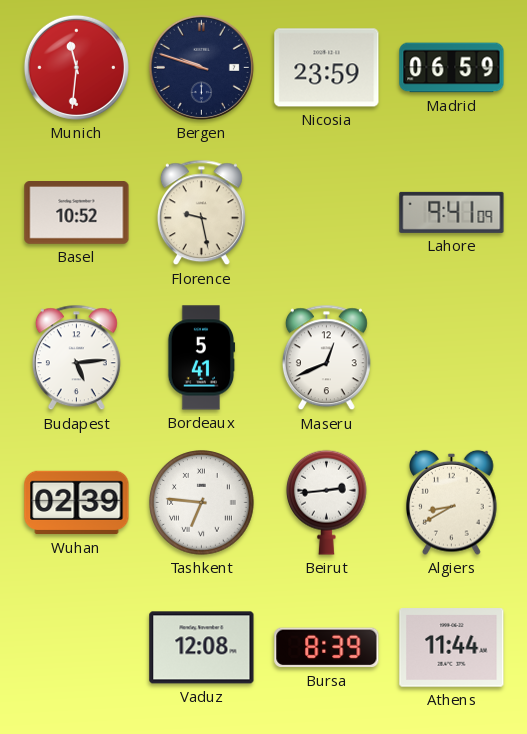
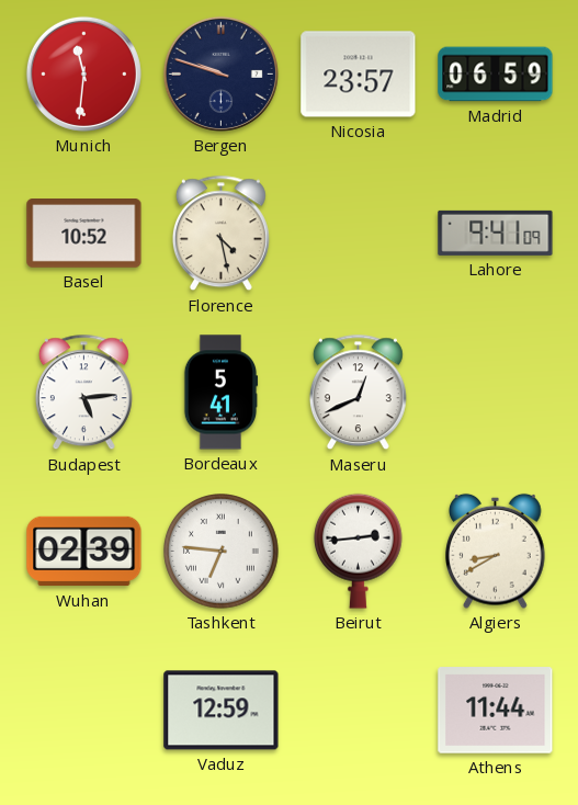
Nicosia: 23:59 -> 23:57
Florence: 9:28 -> 4:28
Vaduz: 12:08 -> 12:59
Bursa: 8:39 -> none
